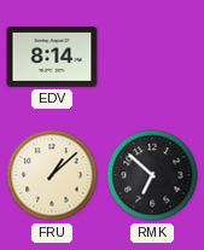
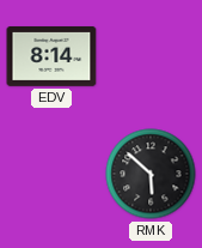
FRU: 1:08 -> none
RMK: 6:52 -> 5:52
